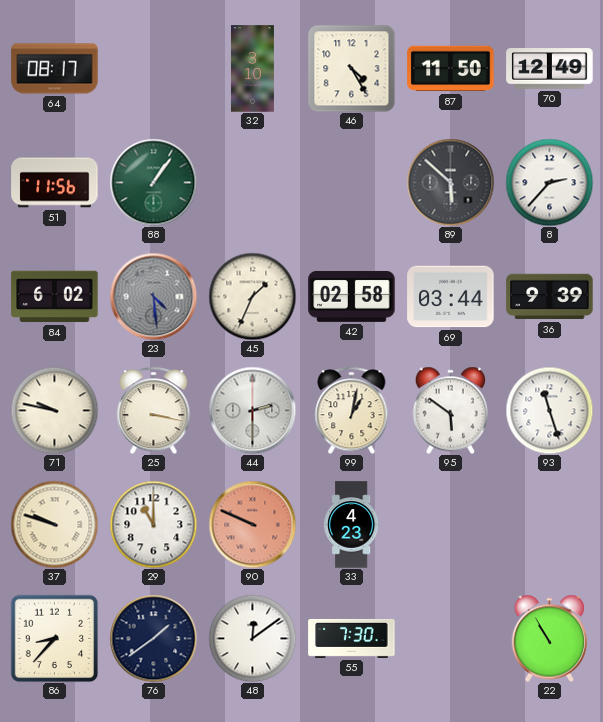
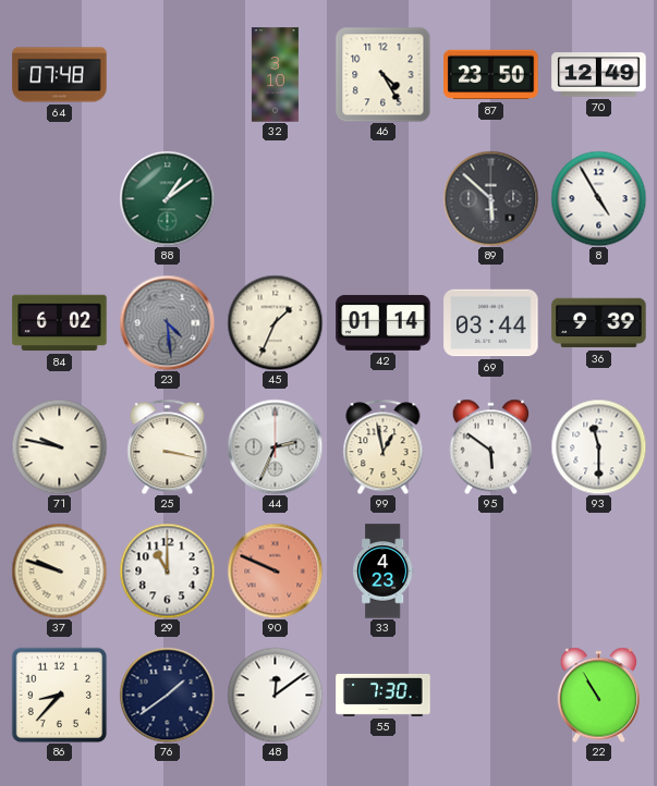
64: 08:17 -> 07:48
87: 11:50 -> 23:50
51: 11:56 -> none
88: 1:06 -> 1:09
8: 2:37 -> 4:55
42: 02:58 -> 01:14
44: 2:30 -> 2:34
99: 1:02 -> 12:58
93: 11:27 -> 11:30
